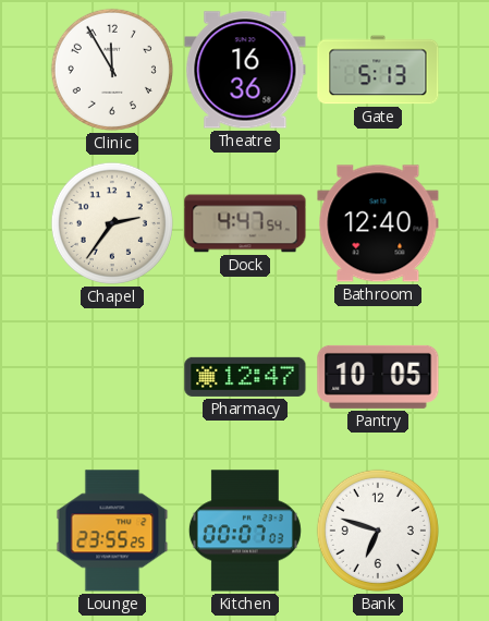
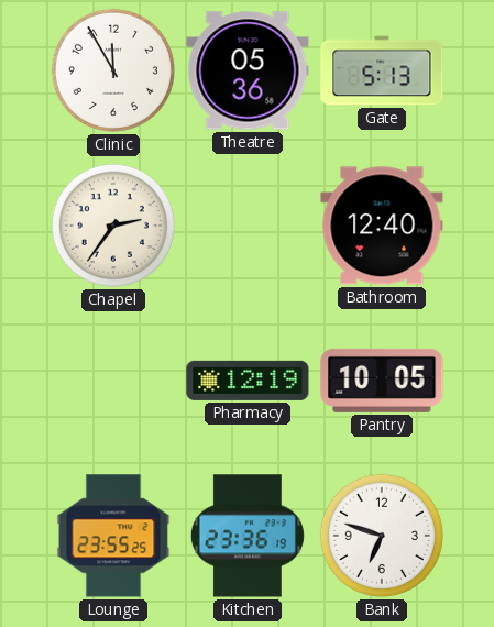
Theatre: 16:36 -> 05:36
Dock: 4:47 -> none
Pharmacy: 12:47 -> 12:19
Kitchen: 00:07 -> 23:36
